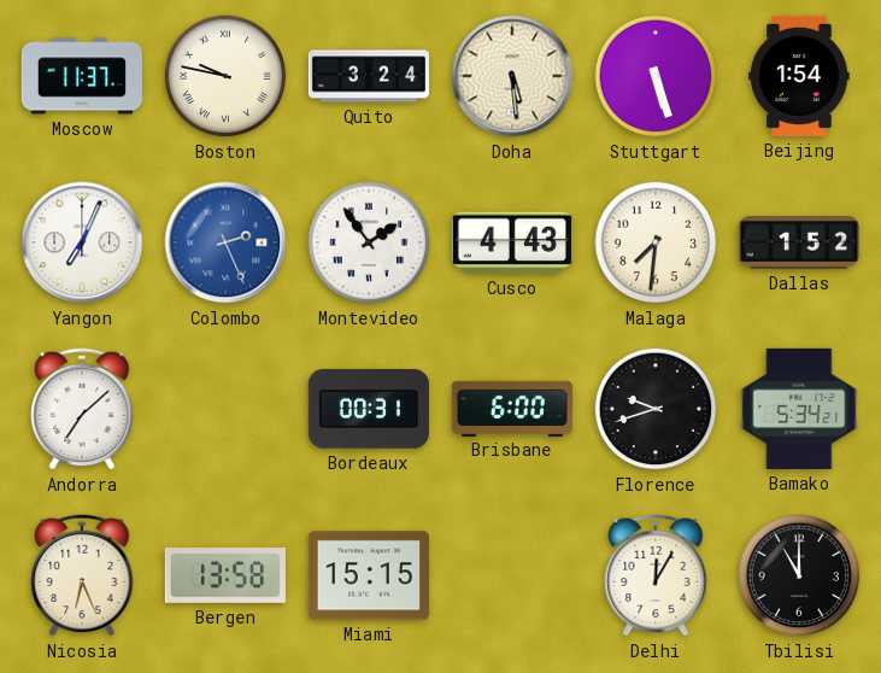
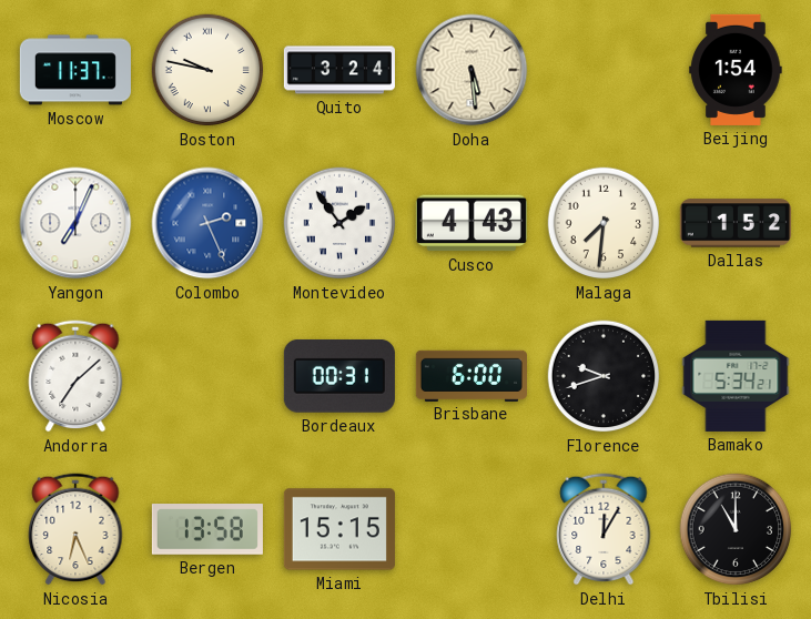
Stuttgart: 5:27 -> none
